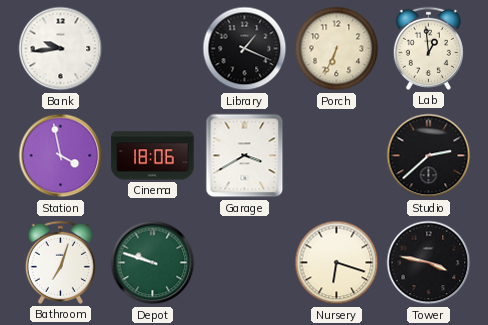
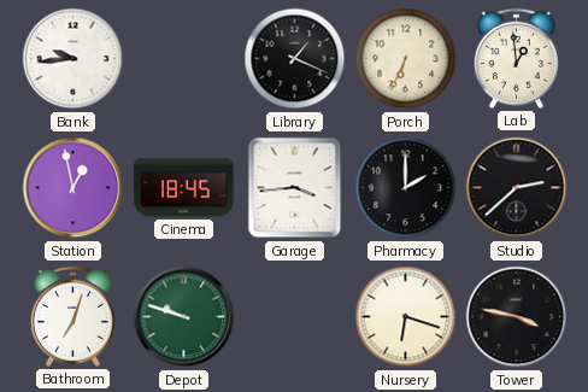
Station: 3:58 -> 12:58
Cinema: 18:06 -> 18:45
Garage: 3:40 -> 3:44
Pharmacy: none -> 2:00
